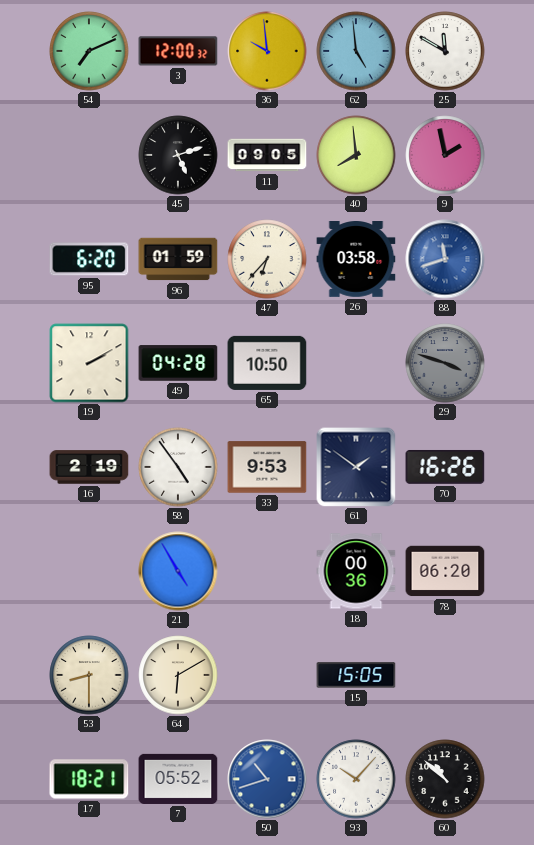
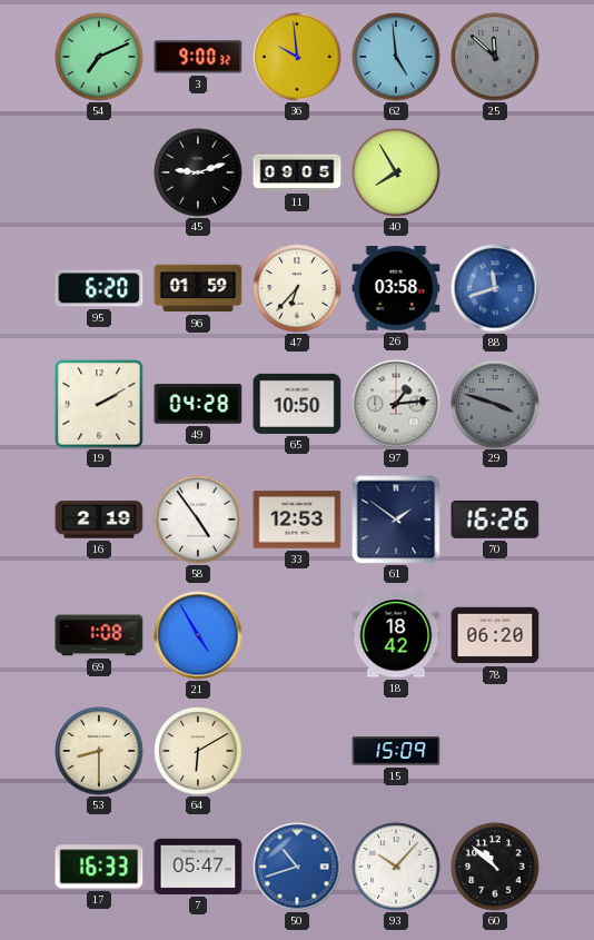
3: 12:00 -> 9:00
25: 11:50 -> 11:52
25 dial: white -> grey
45: 5:12 -> 9:12
40: 7:59 -> 7:55
9: 1:58 -> none
97: none -> 1:14
33: 9:53 -> 12:53
69: none -> 1:08
18: 00:36 -> 18:42
15: 15:05 -> 15:09
17: 18:21 -> 16:33
7: 05:52 -> 05:47
